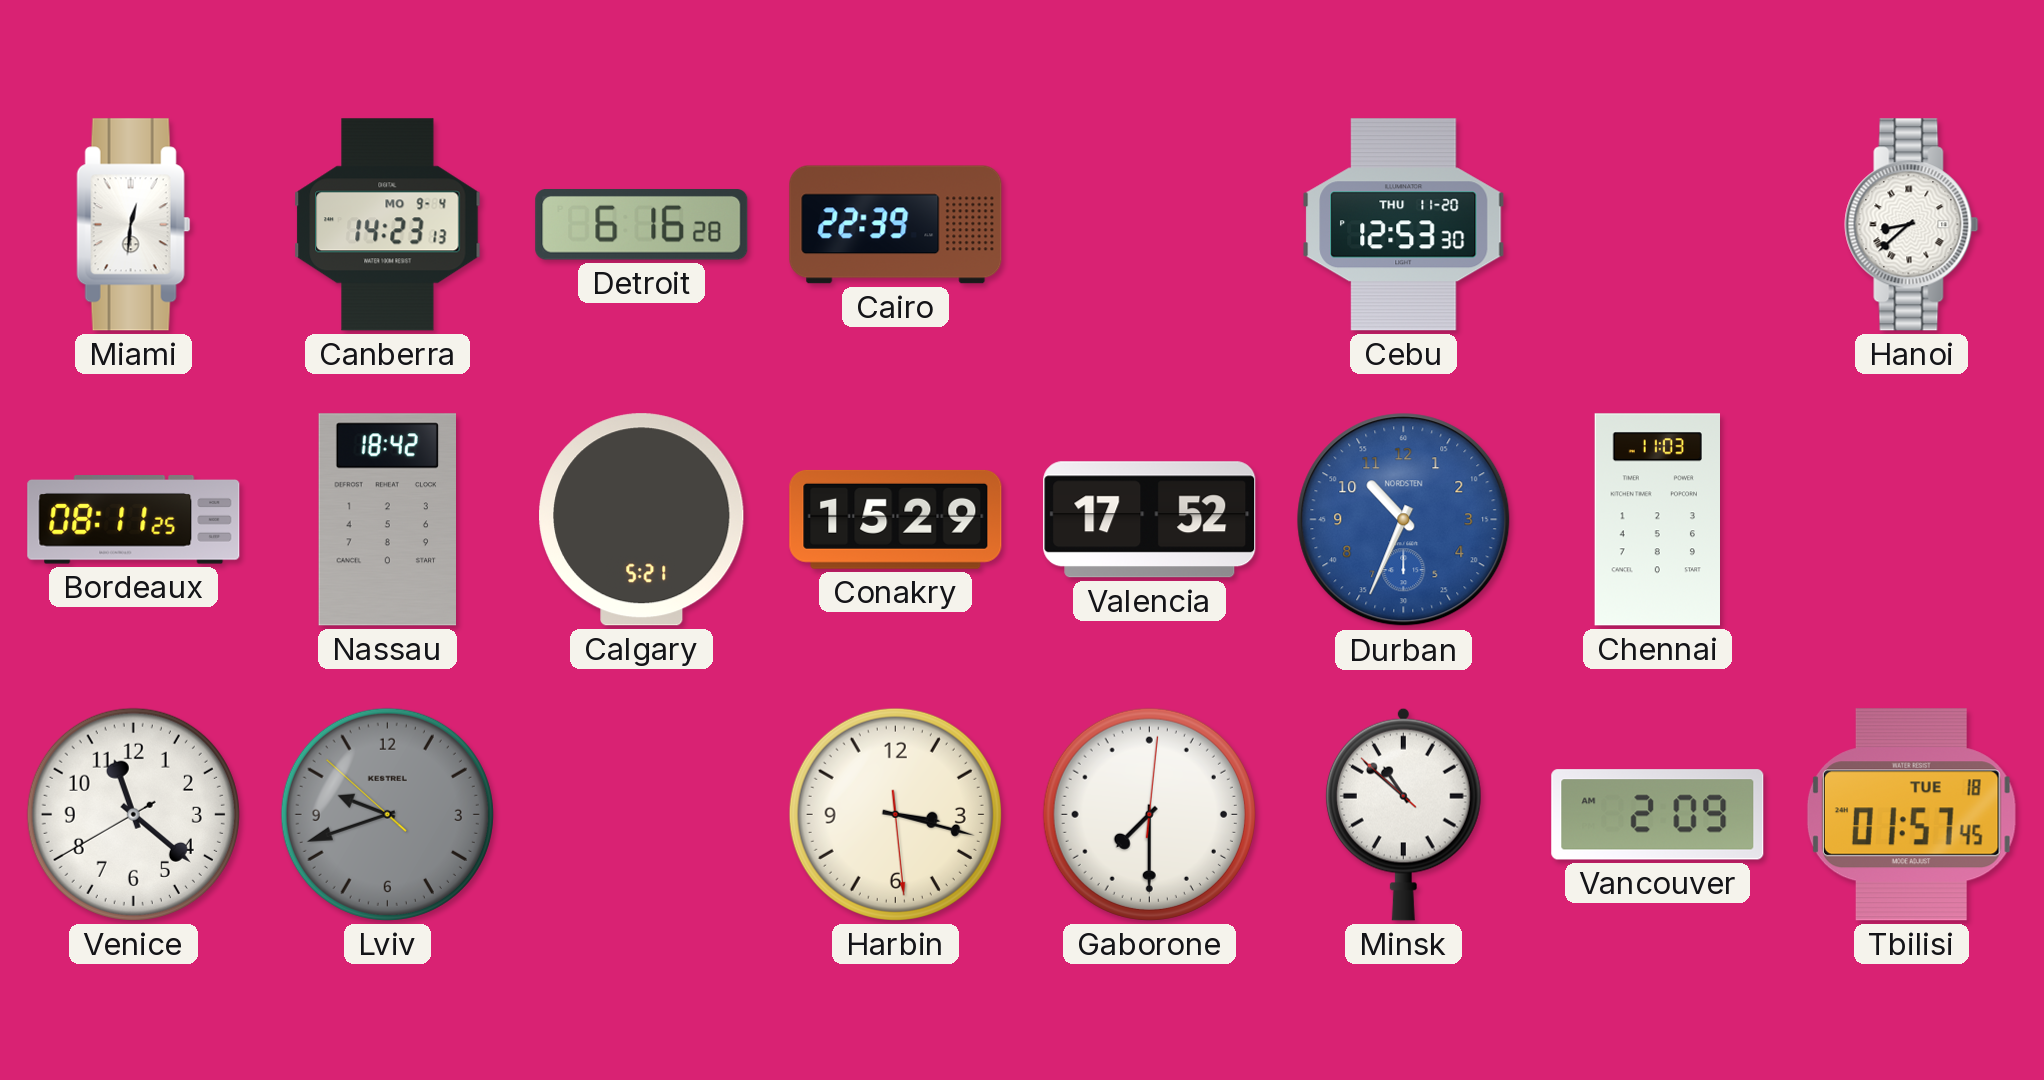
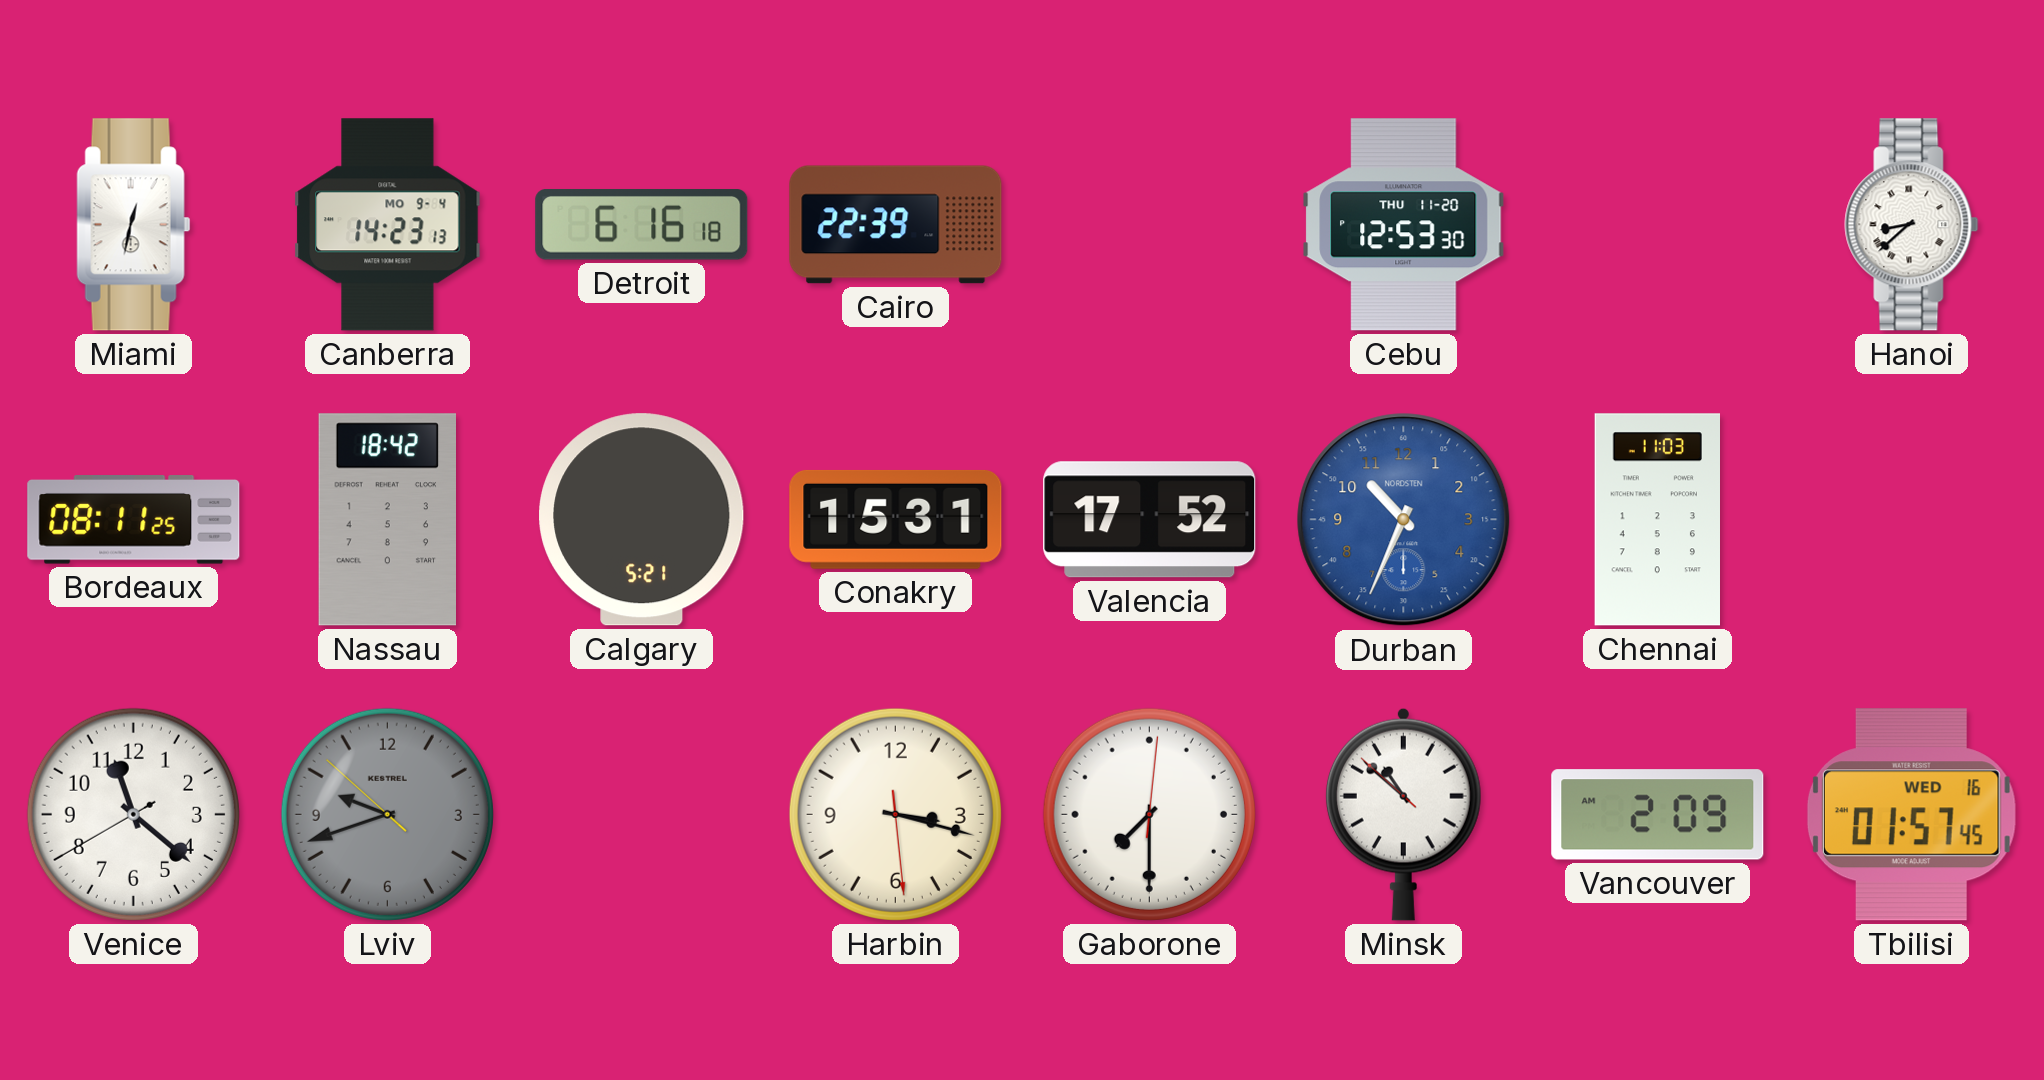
Miami: 12:31 -> 12:32
Detroit: 6:16:28 -> 6:16:18
Conakry: 15:29 -> 15:31
Tbilisi date: TUE 18 -> WED 16
